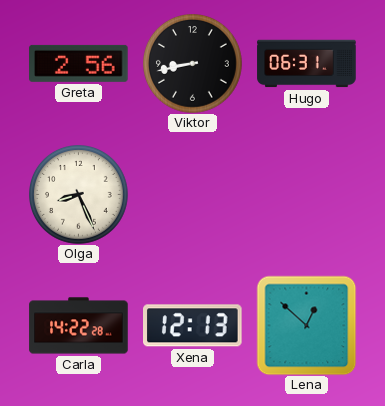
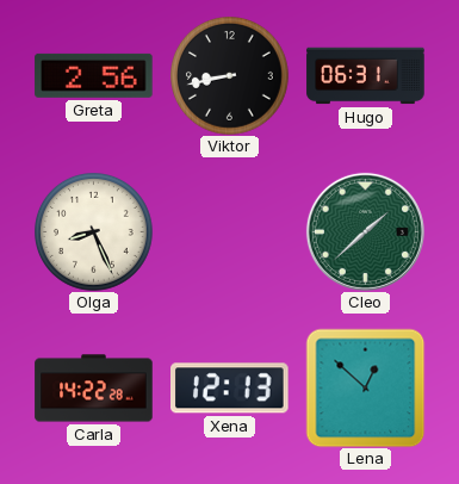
Cleo: none -> 1:38
